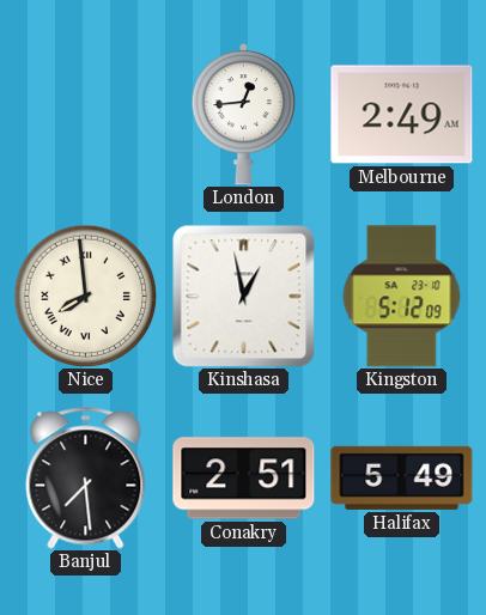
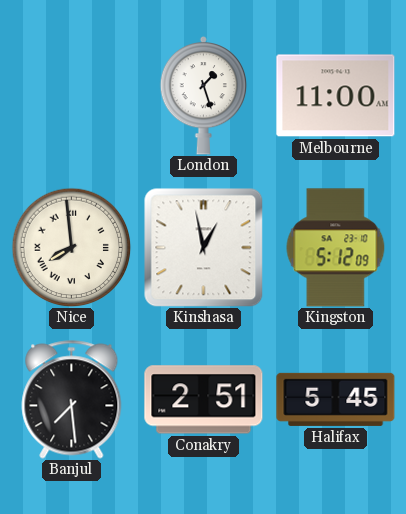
London: 12:44 -> 1:27
Melbourne: 2:49 -> 11:00
Halifax: 5:49 -> 5:45
